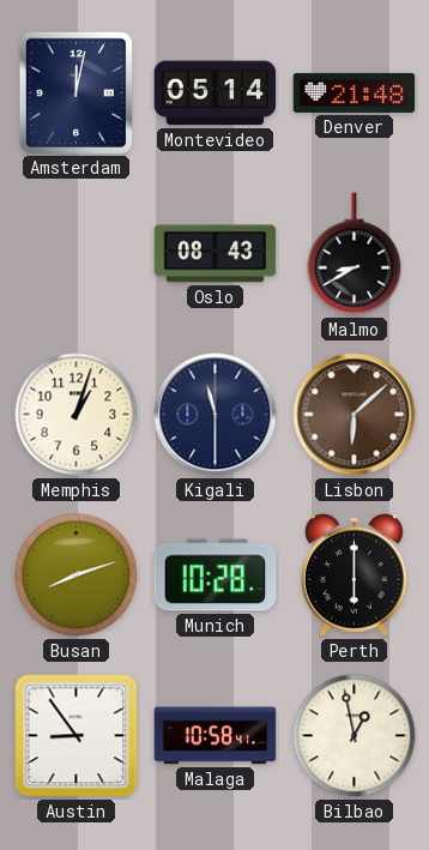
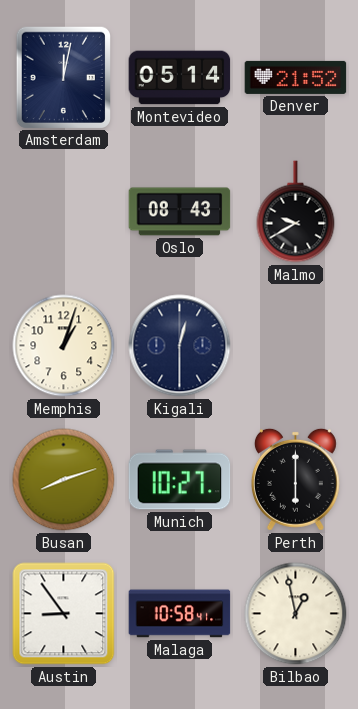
Denver: 21:48 -> 21:52
Malmo: 8:40 -> 9:40
Kigali: 11:30 -> 12:30
Lisbon: 6:08 -> none
Munich: 10:28 -> 10:27
